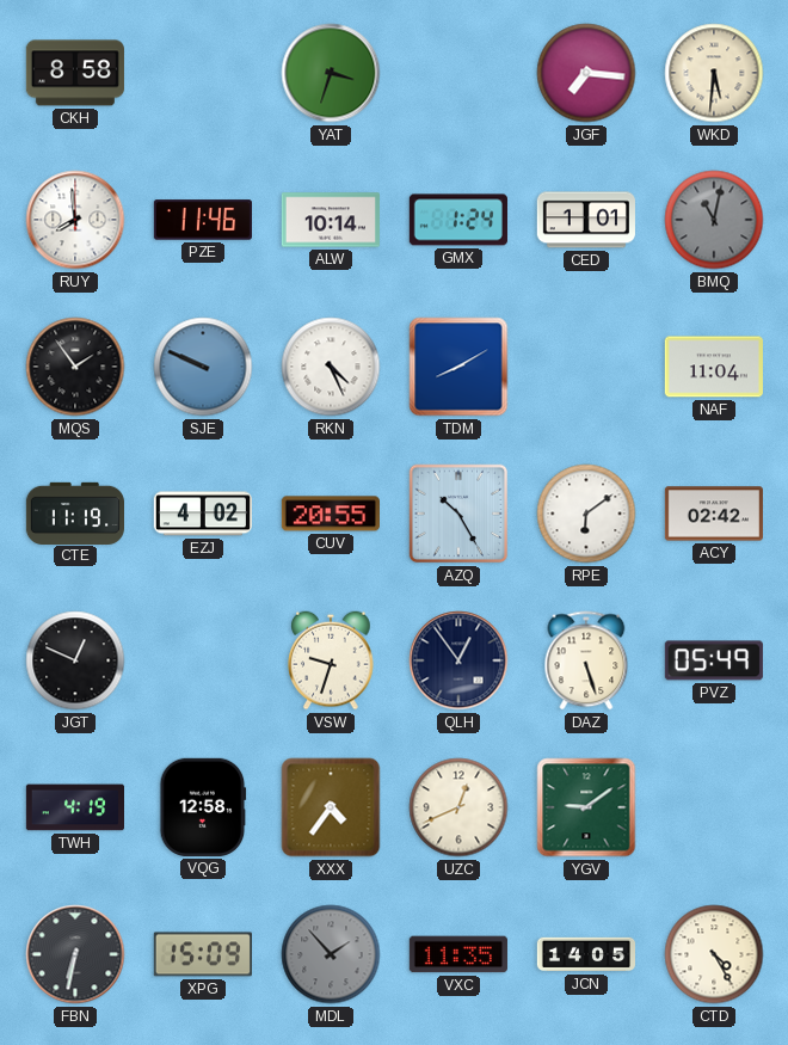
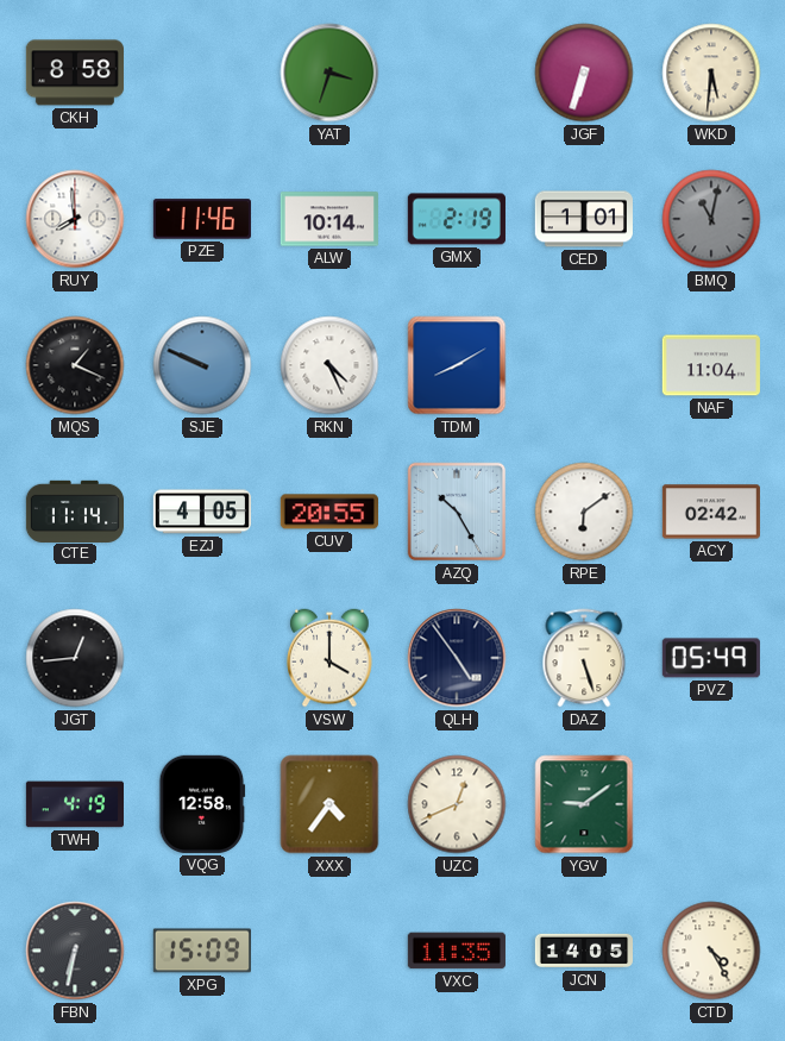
JGF: 7:16 -> 6:33
GMX: 1:24 -> 2:19
MQS: 1:54 -> 1:19
CTE: 11:19 -> 11:14
EZJ: 4:02 -> 4:05
JGT: 12:49 -> 12:44
VSW: 9:33 -> 4:00
QLH: 12:54 -> 4:54
MDL: 1:53 -> none
